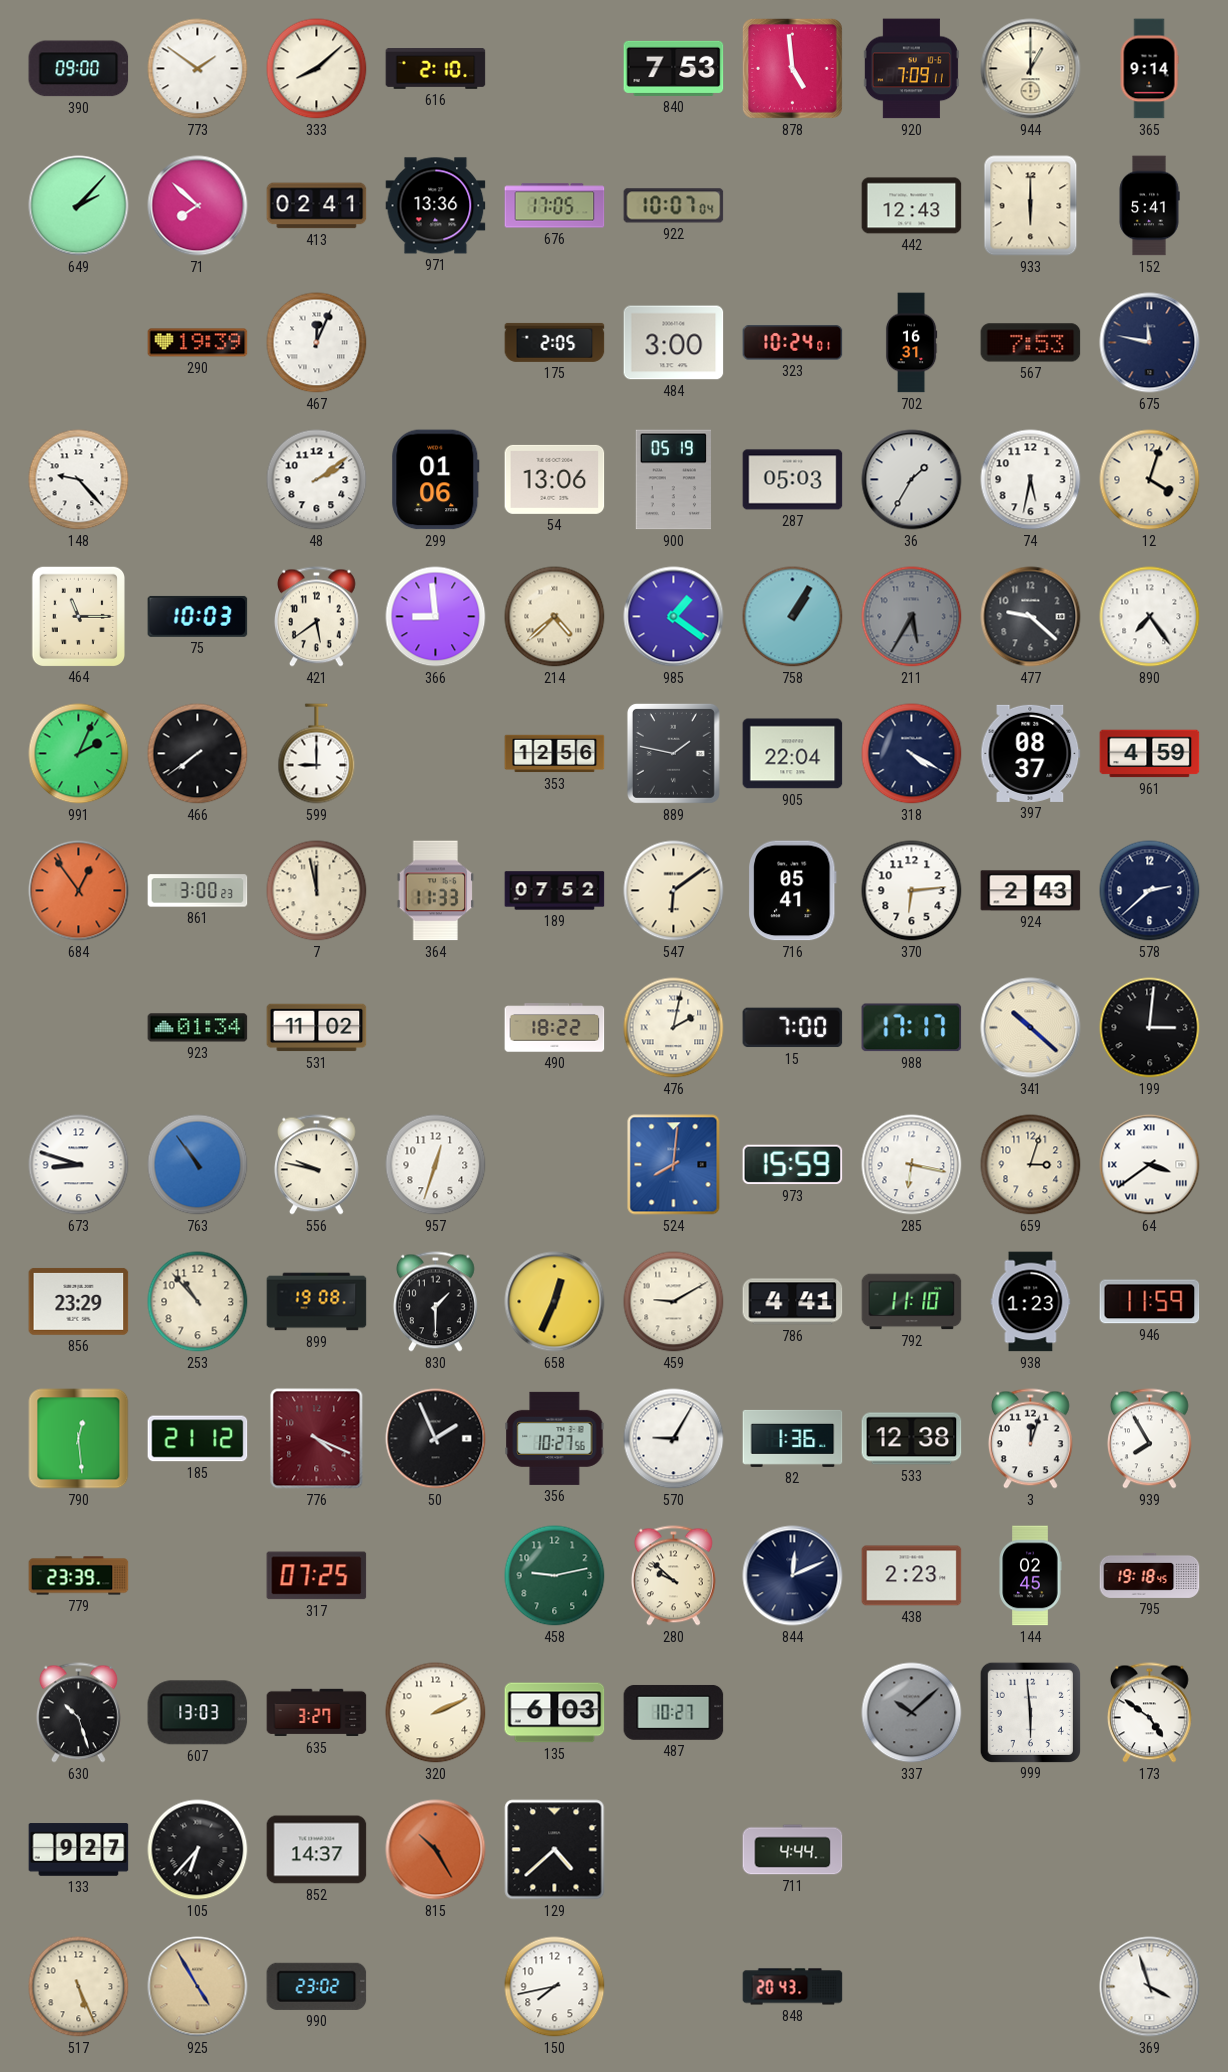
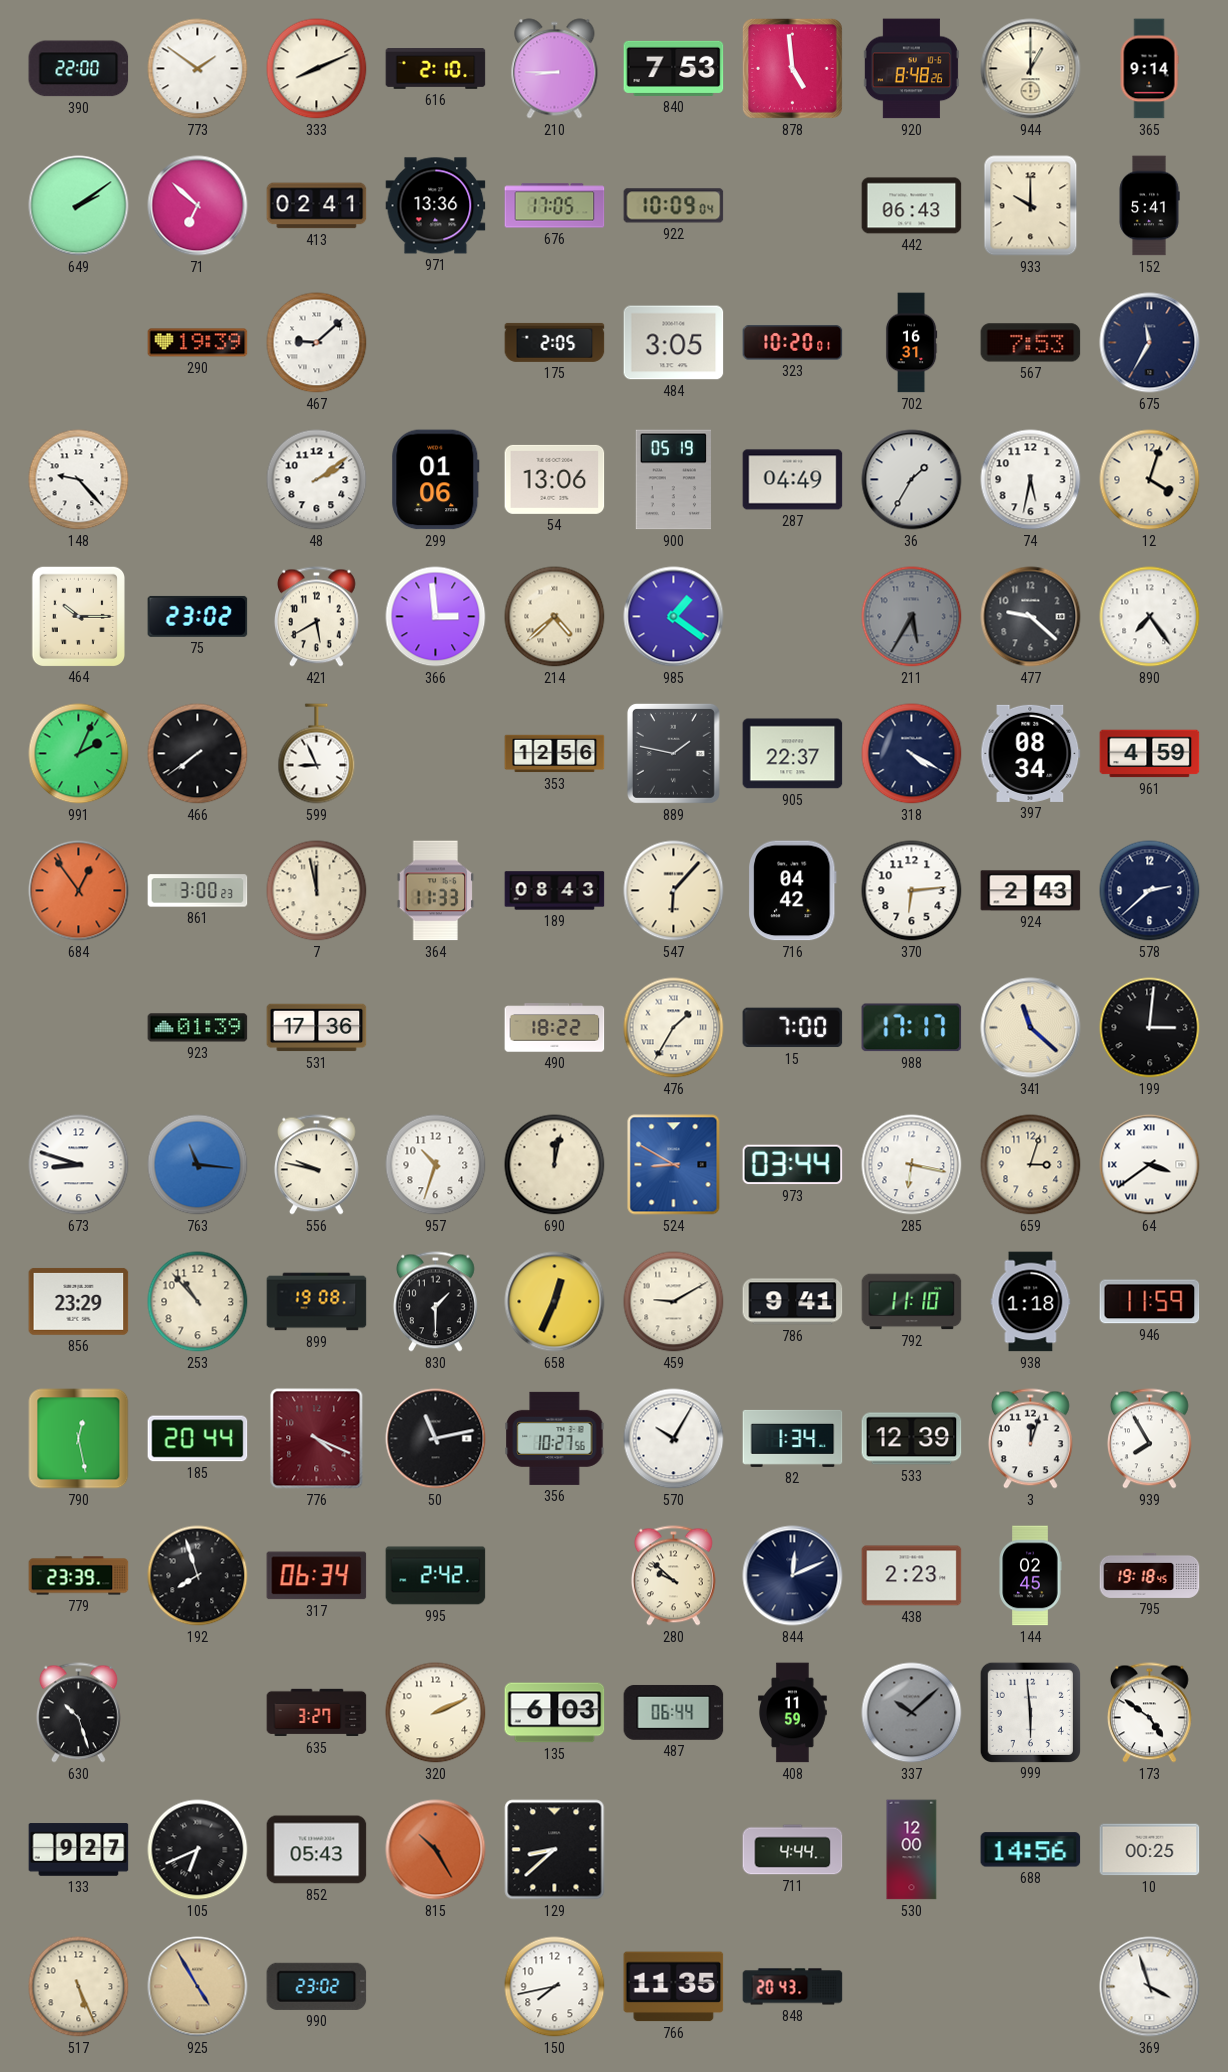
390: 09:00 -> 22:00
333: 8:08 -> 8:11
210: none -> 8:45
920: 7:09 -> 8:48
649: 2:07 -> 2:09
71: 7:52 -> 6:52
922: 10:07 -> 10:09
442: 12:43 -> 06:43
933: 6:00 -> 10:00
467: 12:04 -> 9:08
484: 3:00 -> 3:05
323: 10:24 -> 10:20
675: 11:47 -> 11:35
287: 05:03 -> 04:49
464: 11:15 -> 10:15
75: 10:03 -> 23:02
421: 5:39 -> 5:40
366: 8:59 -> 2:59
758: 1:05 -> none
599: 9:00 -> 8:56
905: 22:04 -> 22:37
397: 08:37 -> 08:34
189: 07:52 -> 08:43
547: 6:09 -> 6:07
716: 05:41 -> 04:42
923: 01:34 -> 01:39
531: 11:02 -> 17:36
476: 2:02 -> 1:35
341: 10:22 -> 11:22
763: 10:54 -> 11:16
957: 12:33 -> 10:33
690: none -> 12:02
524: 8:01 -> 8:50
973: 15:59 -> 03:44
786: 4:41 -> 9:41
938: 1:23 -> 1:18
790: 12:29 -> 12:28
185: 21:12 -> 20:44
50: 1:56 -> 11:13
570: 9:05 -> 10:05
82: 1:36 -> 1:34
533: 12:38 -> 12:39
192: none -> 7:57
317: 07:25 -> 06:34
995: none -> 2:42
458: 9:13 -> none
607: 13:03 -> none
487: 10:27 -> 06:44
408: none -> 11:59
105: 6:37 -> 6:41
852: 14:37 -> 05:43
129: 4:38 -> 8:38
530: none -> 12:00
688: none -> 14:56
10: none -> 00:25
766: none -> 11:35
